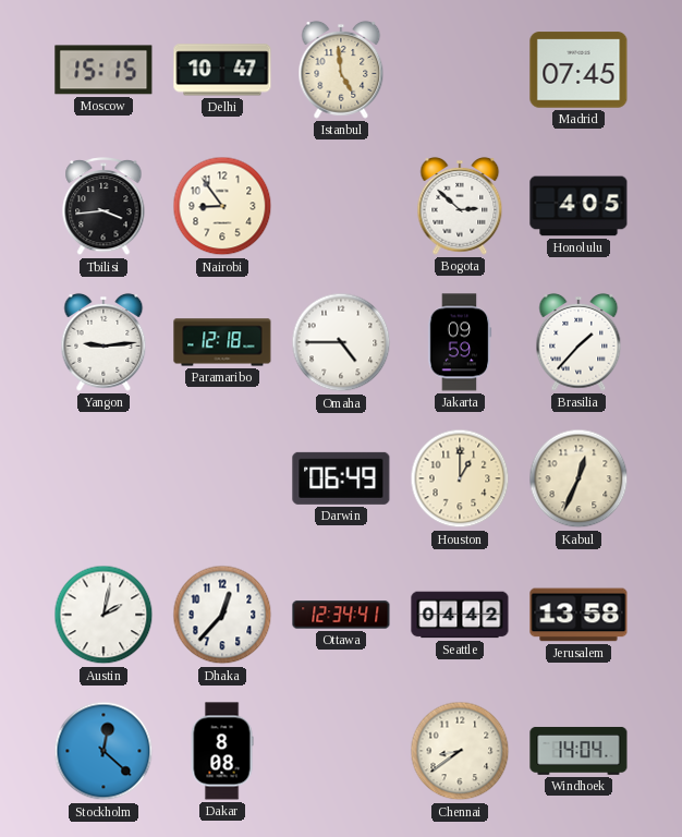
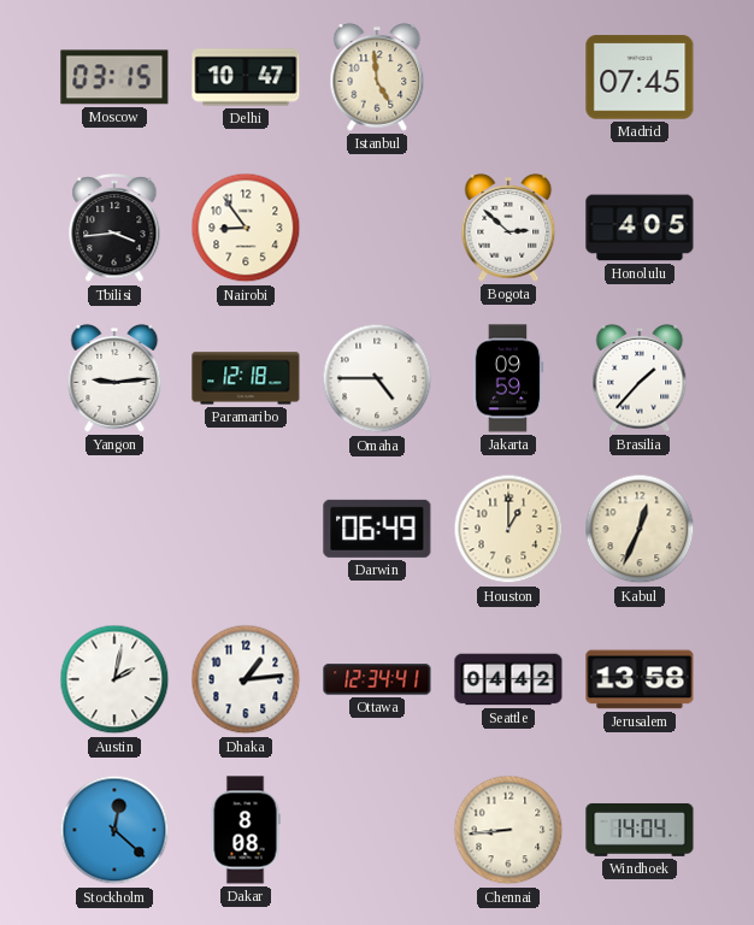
Moscow: 15:15 -> 03:15
Dhaka: 12:37 -> 1:14
Chennai: 8:39 -> 8:44
